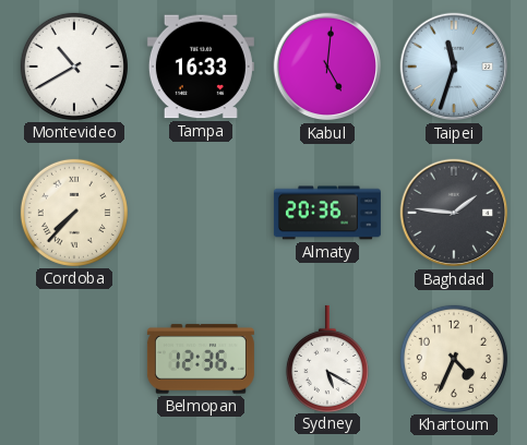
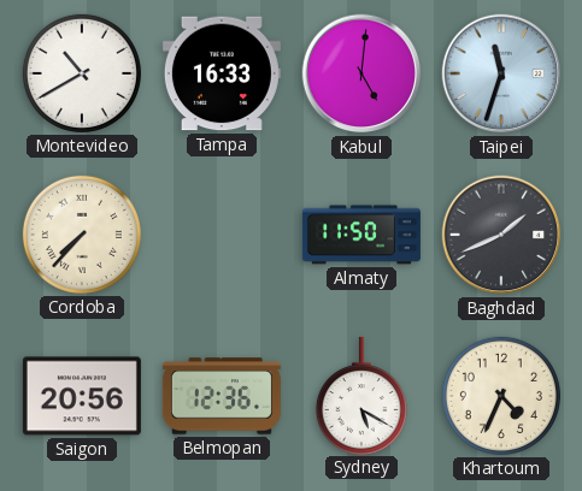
Almaty: 20:36 -> 11:50
Baghdad: 1:46 -> 1:41
Saigon: none -> 20:56
